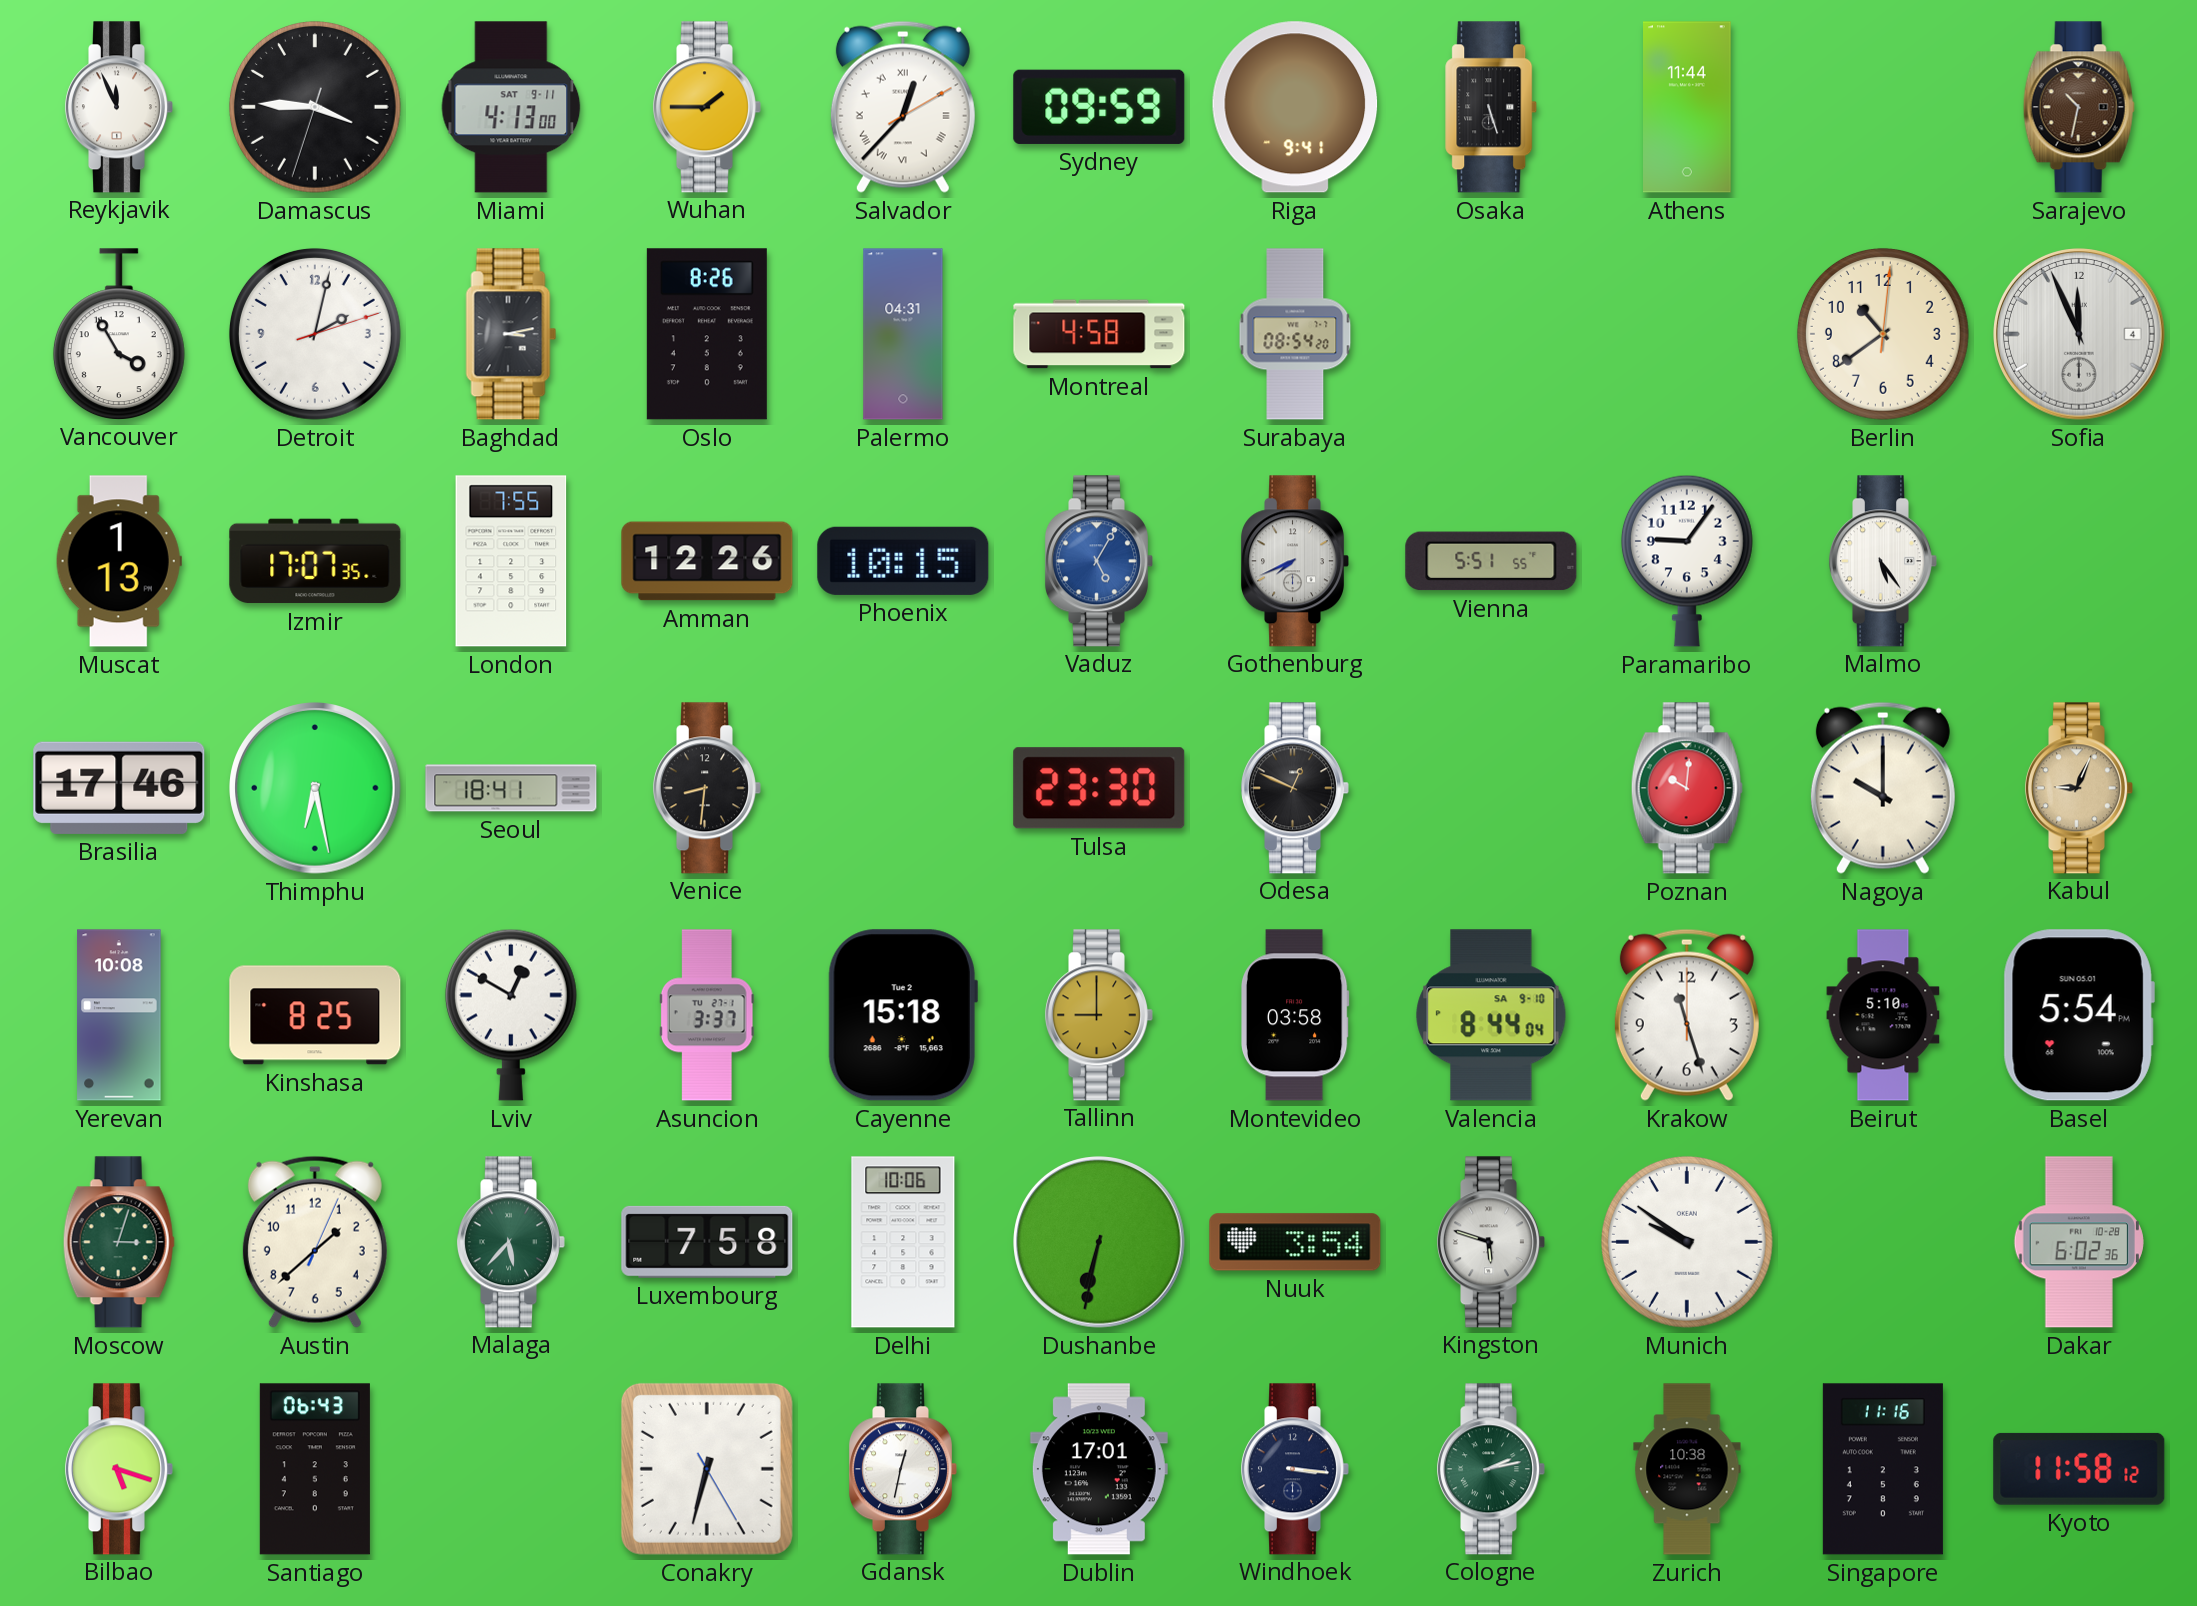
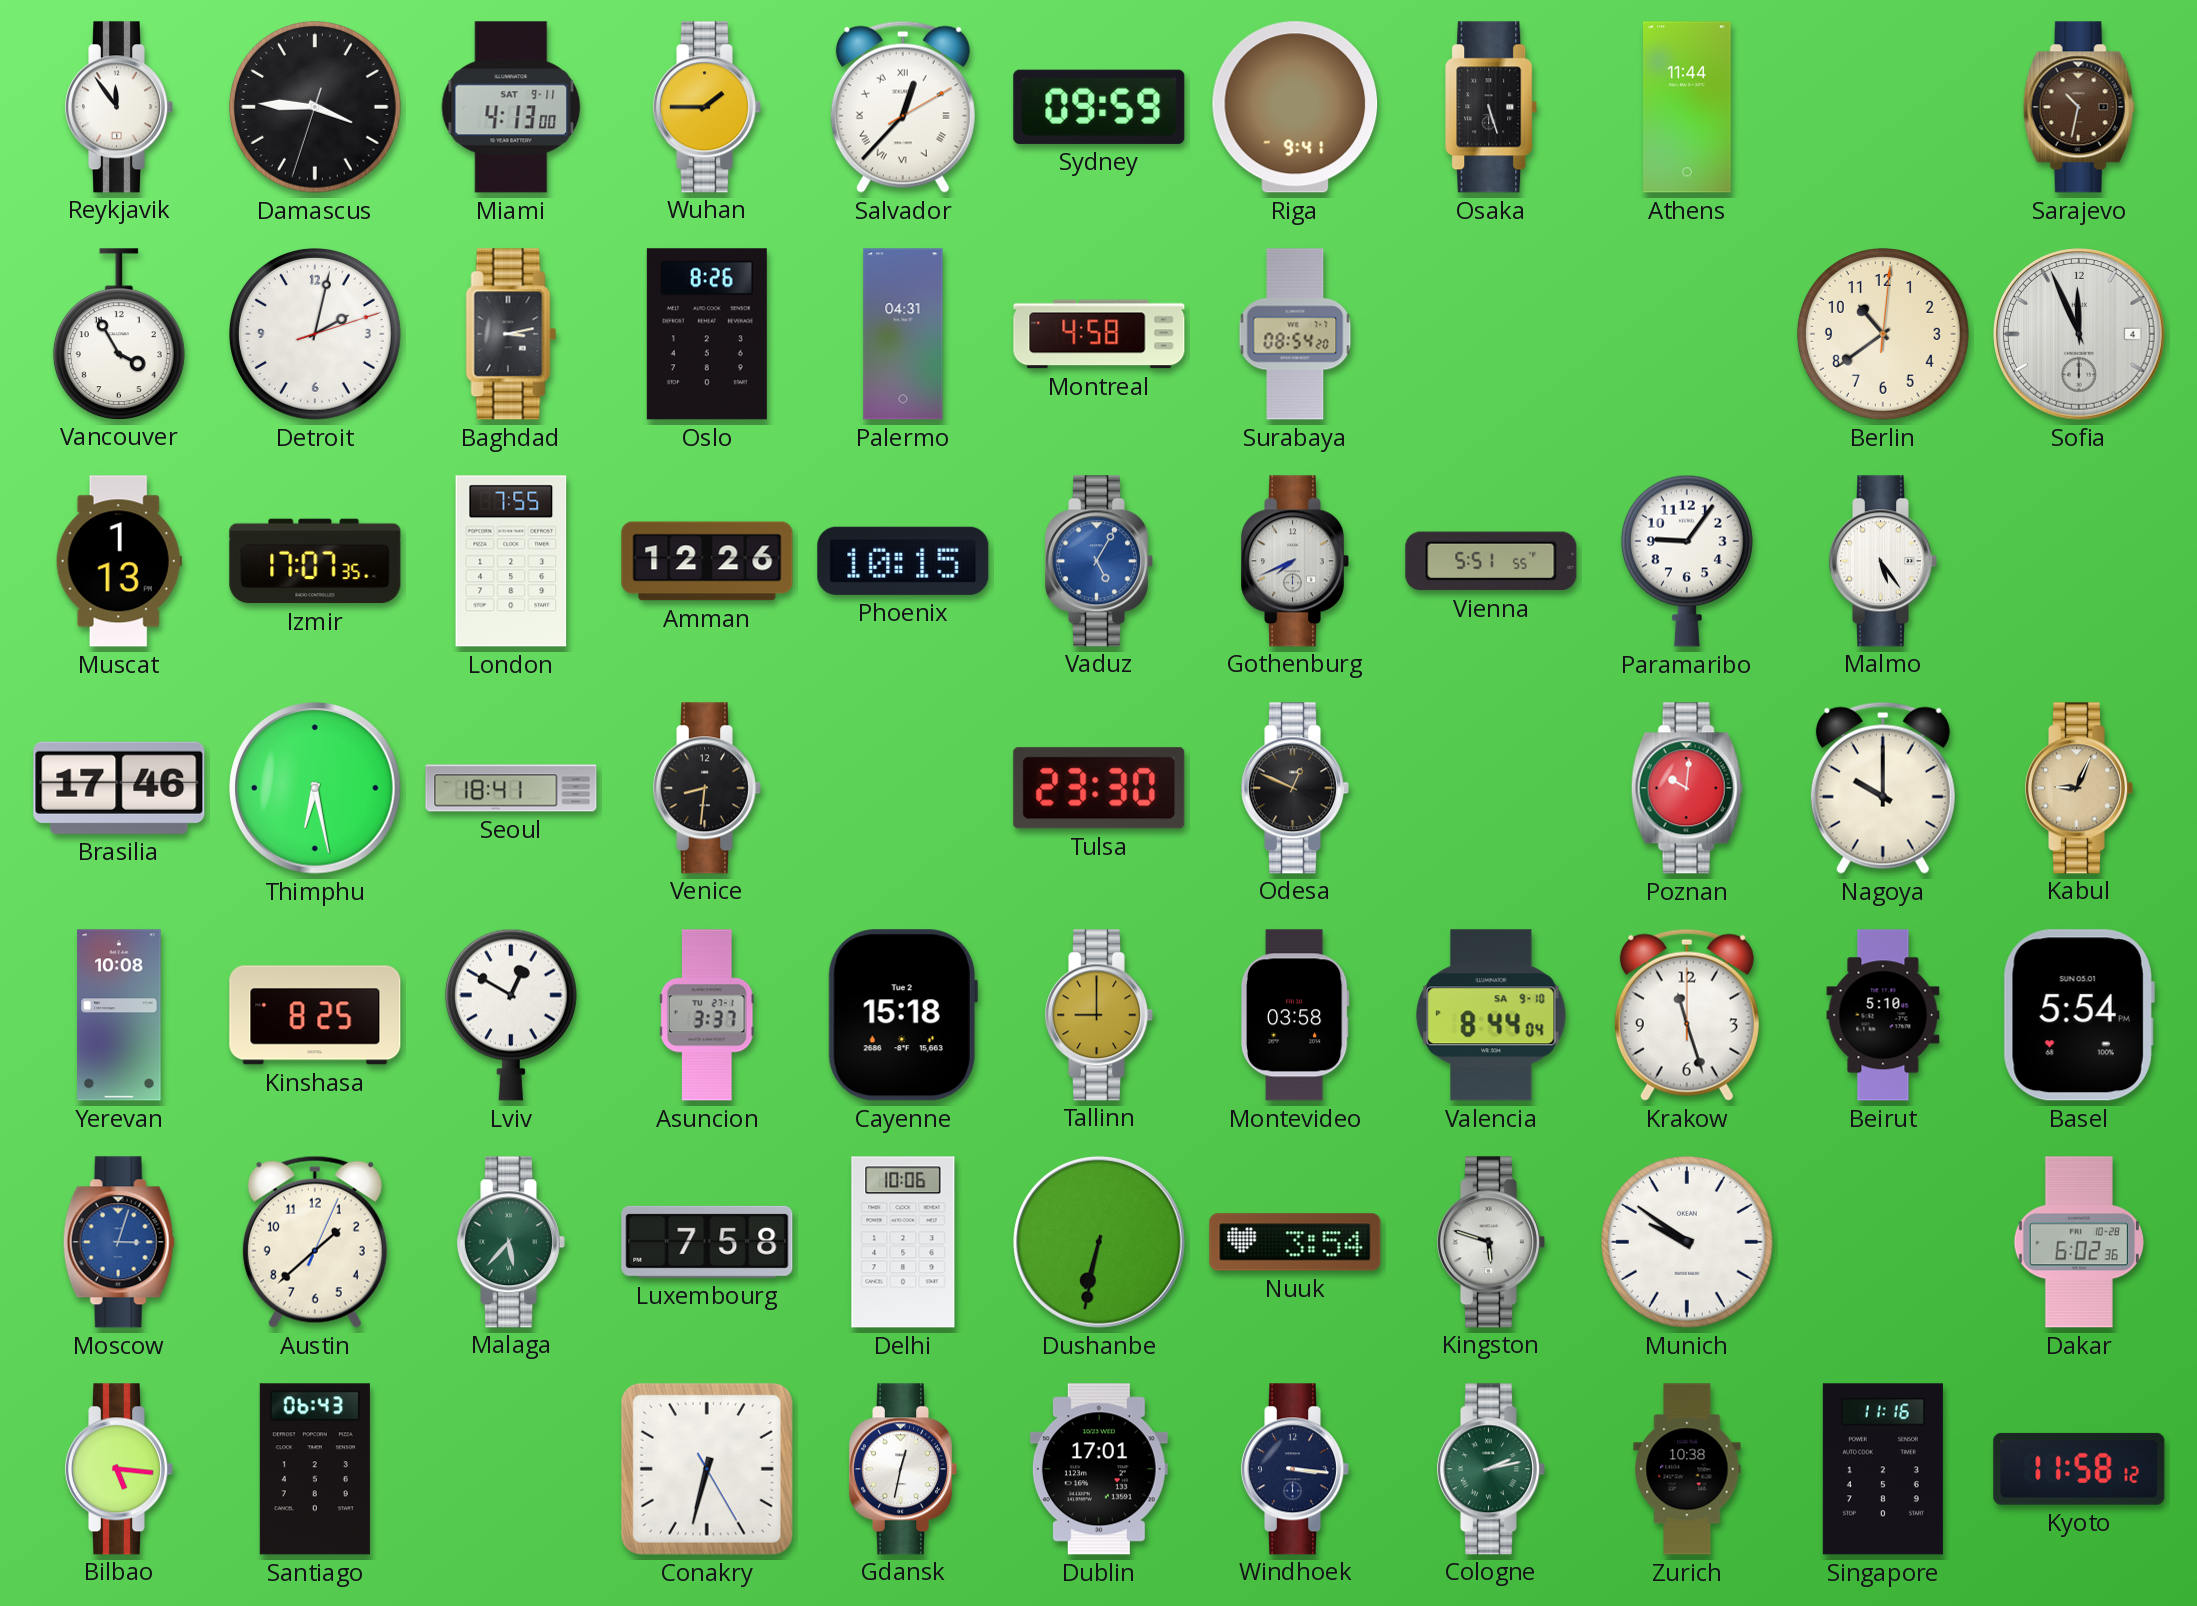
Reykjavik: 11:56 -> 11:54
Moscow dial: green -> blue
Bilbao: 5:18 -> 5:16
